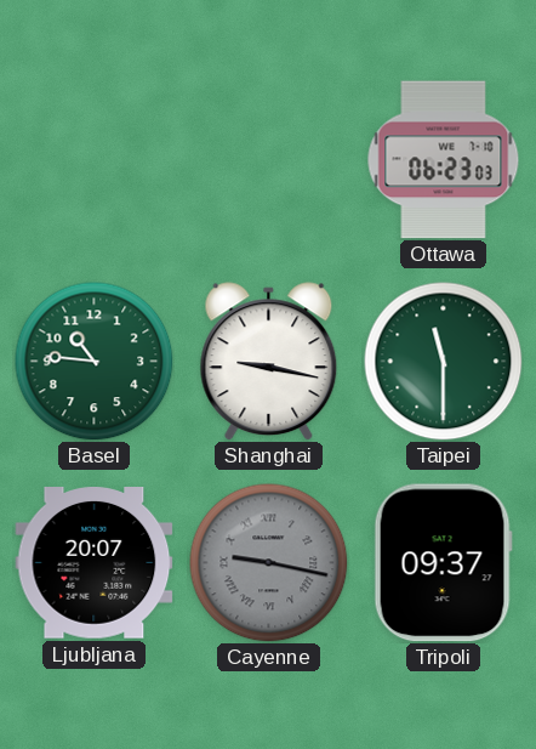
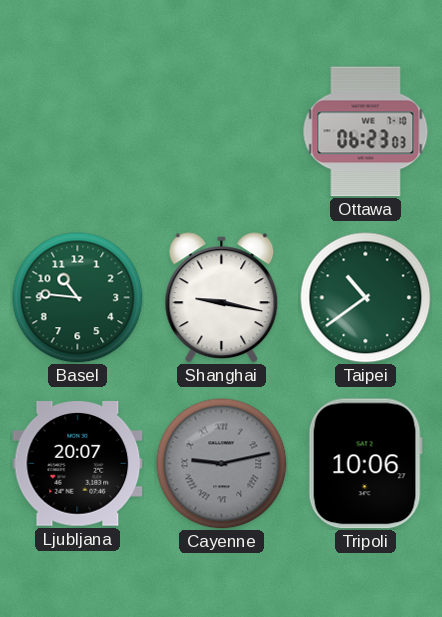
Taipei: 11:30 -> 10:39
Cayenne: 9:17 -> 9:13
Tripoli: 09:37 -> 10:06
